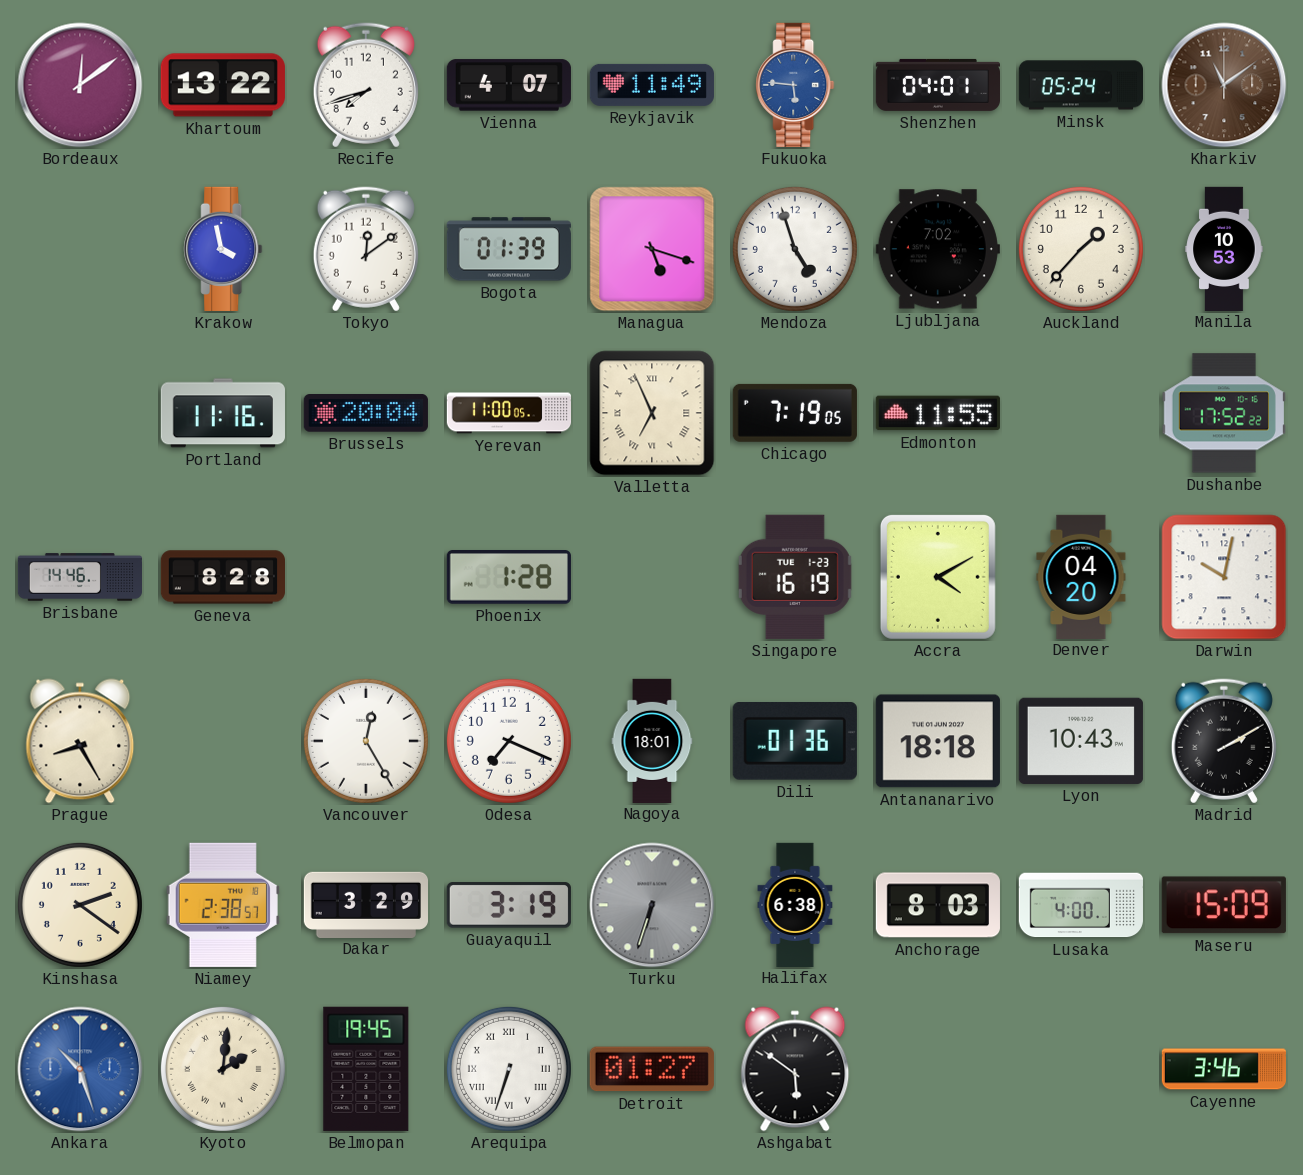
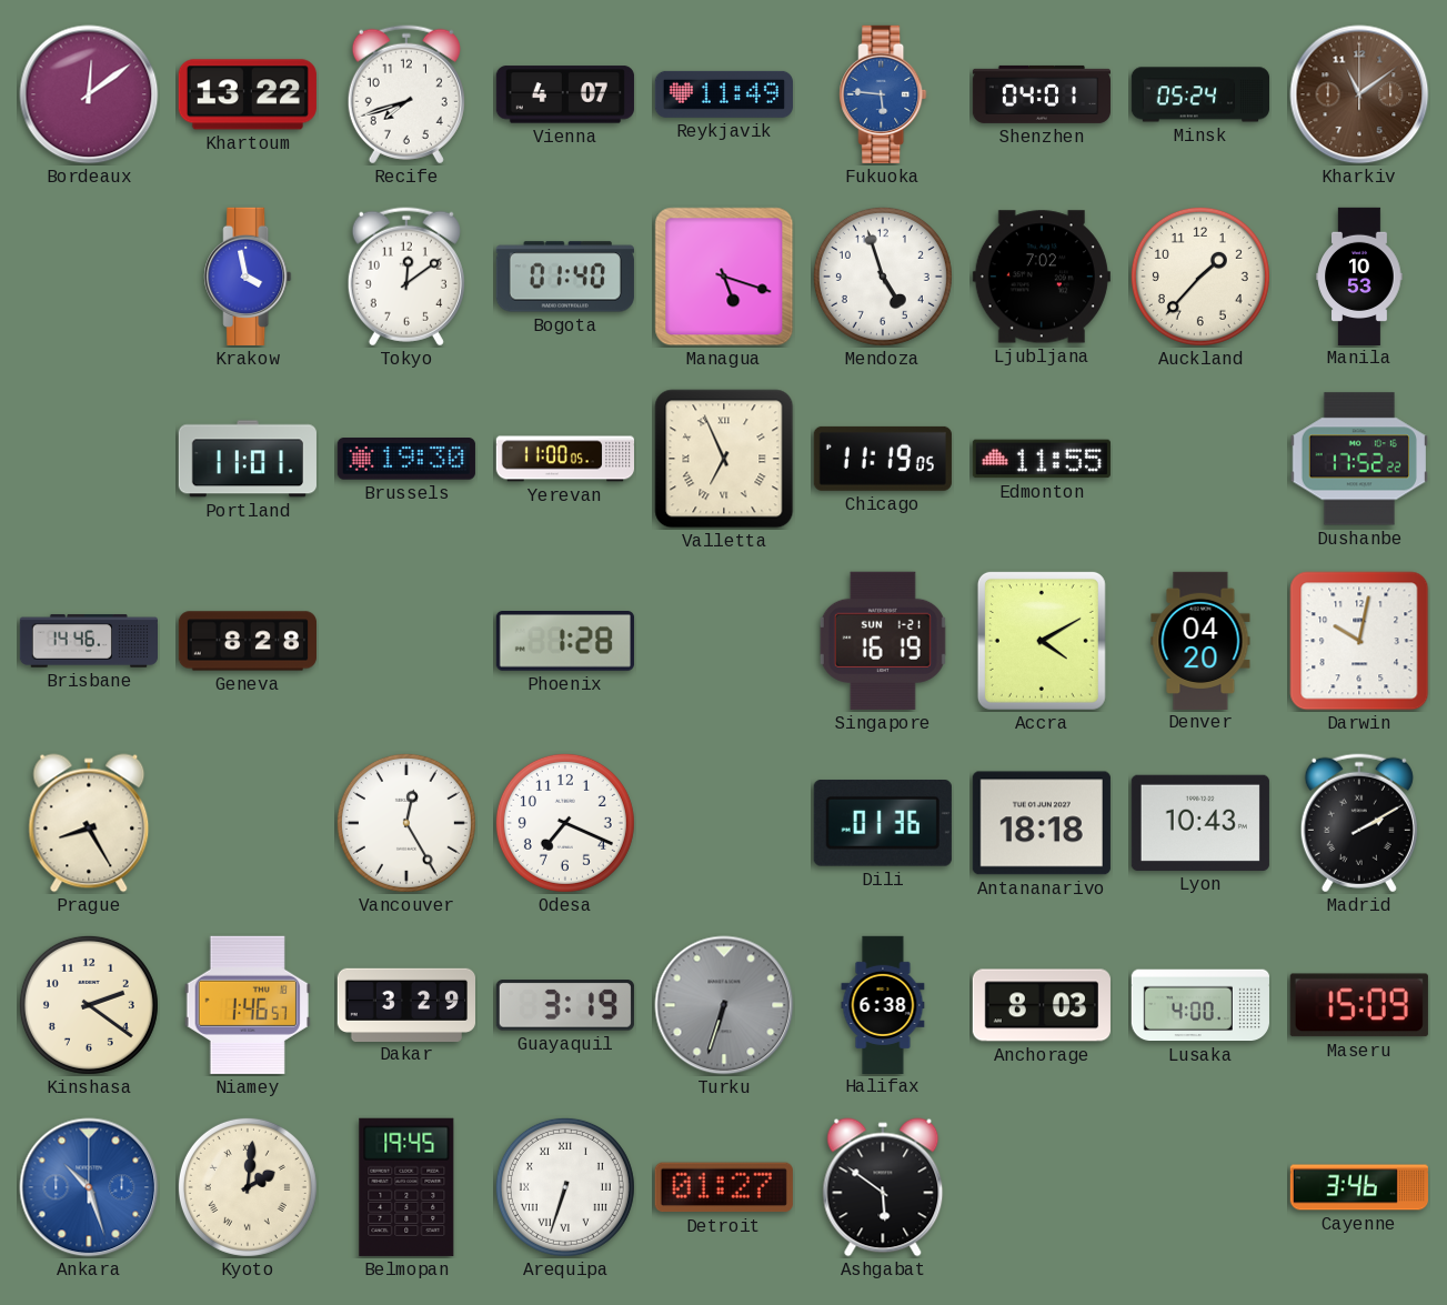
Bogota: 01:39 -> 01:40
Portland: 11:16 -> 11:01
Brussels: 20:04 -> 19:30
Chicago: 7:19 -> 11:19
Singapore date: TUE 1-23 -> SUN 1-21
Nagoya: 18:01 -> none
Niamey: 2:38 -> 1:46
